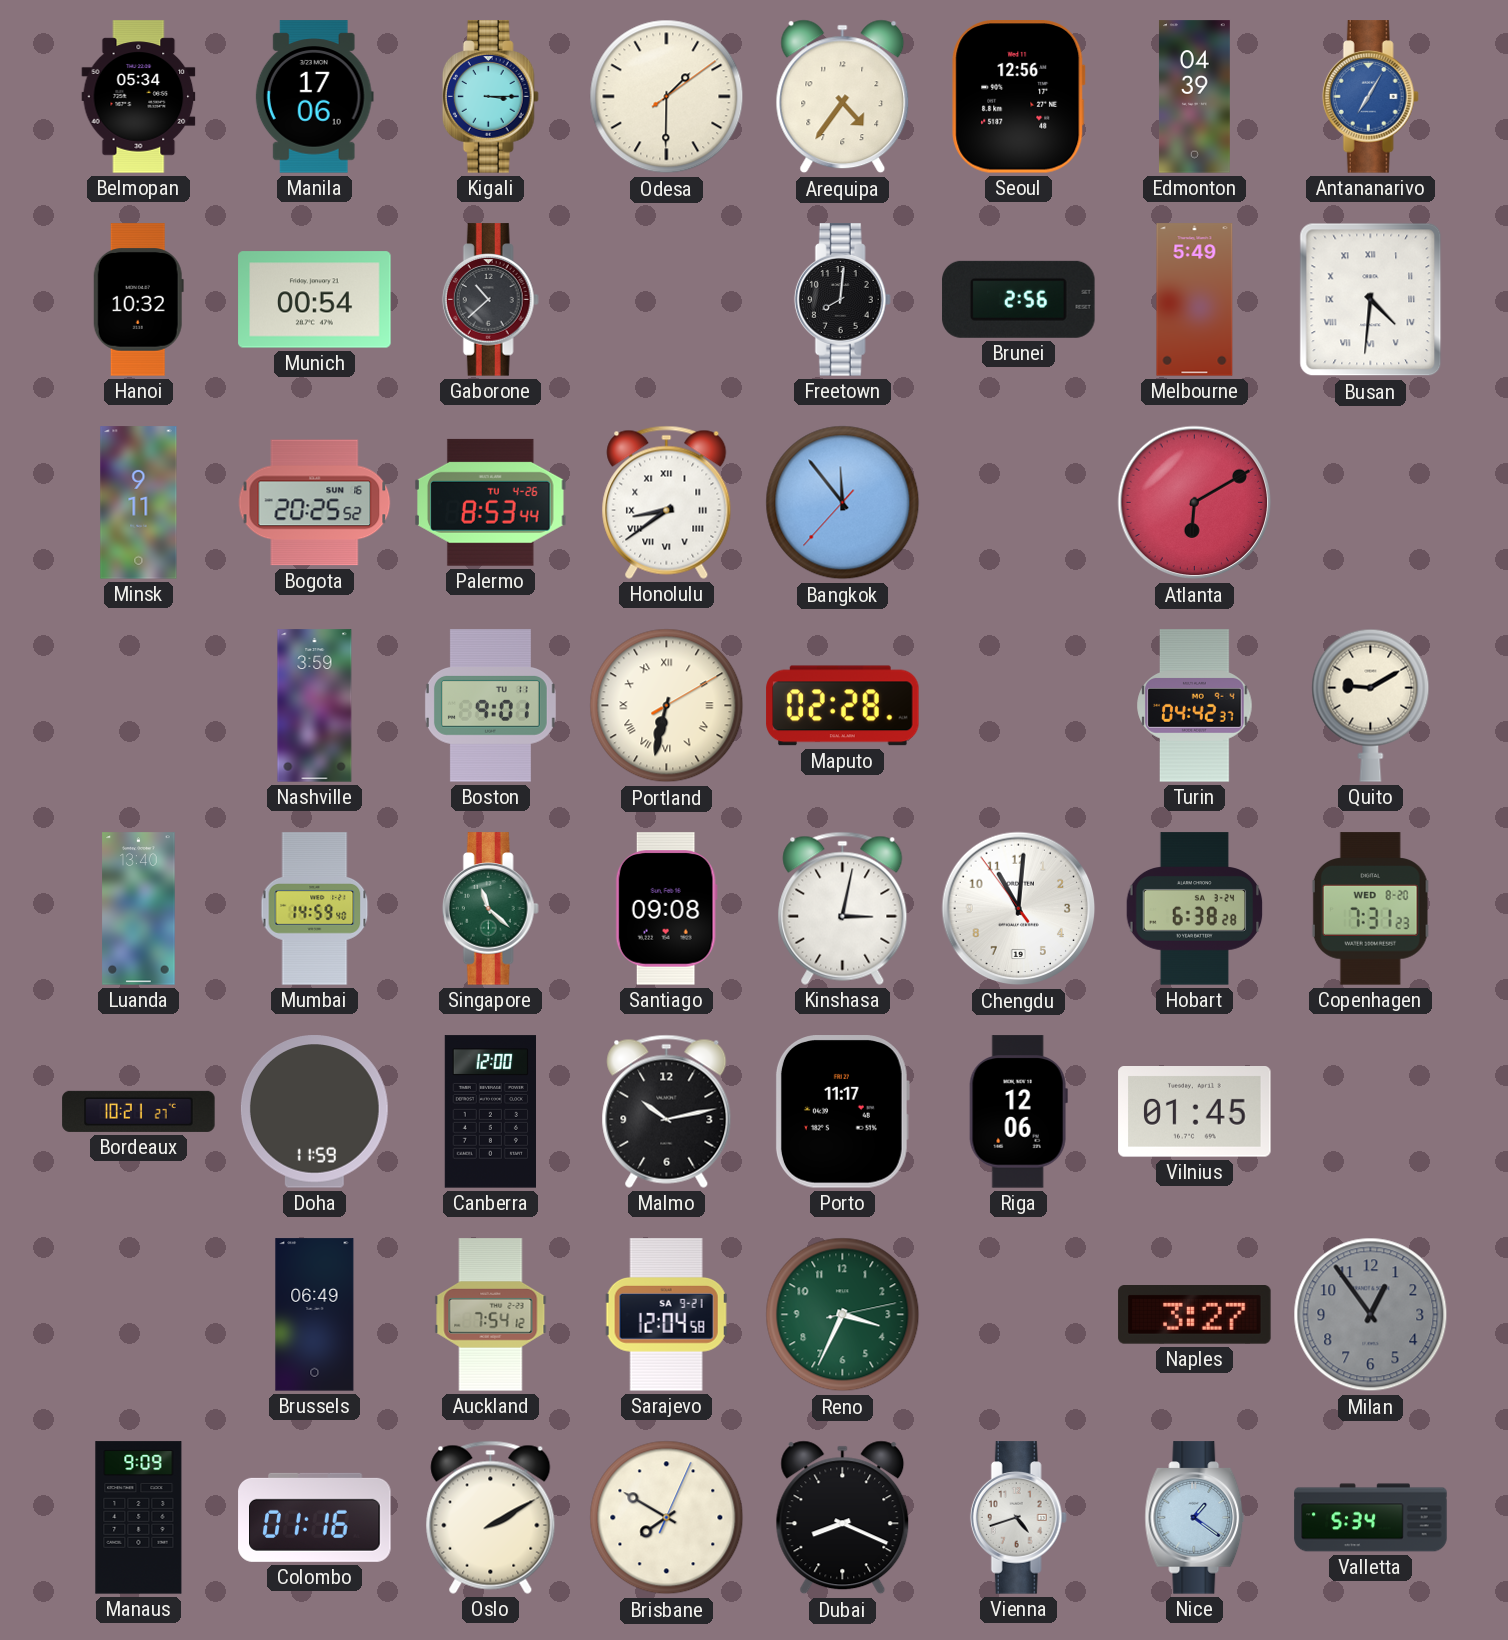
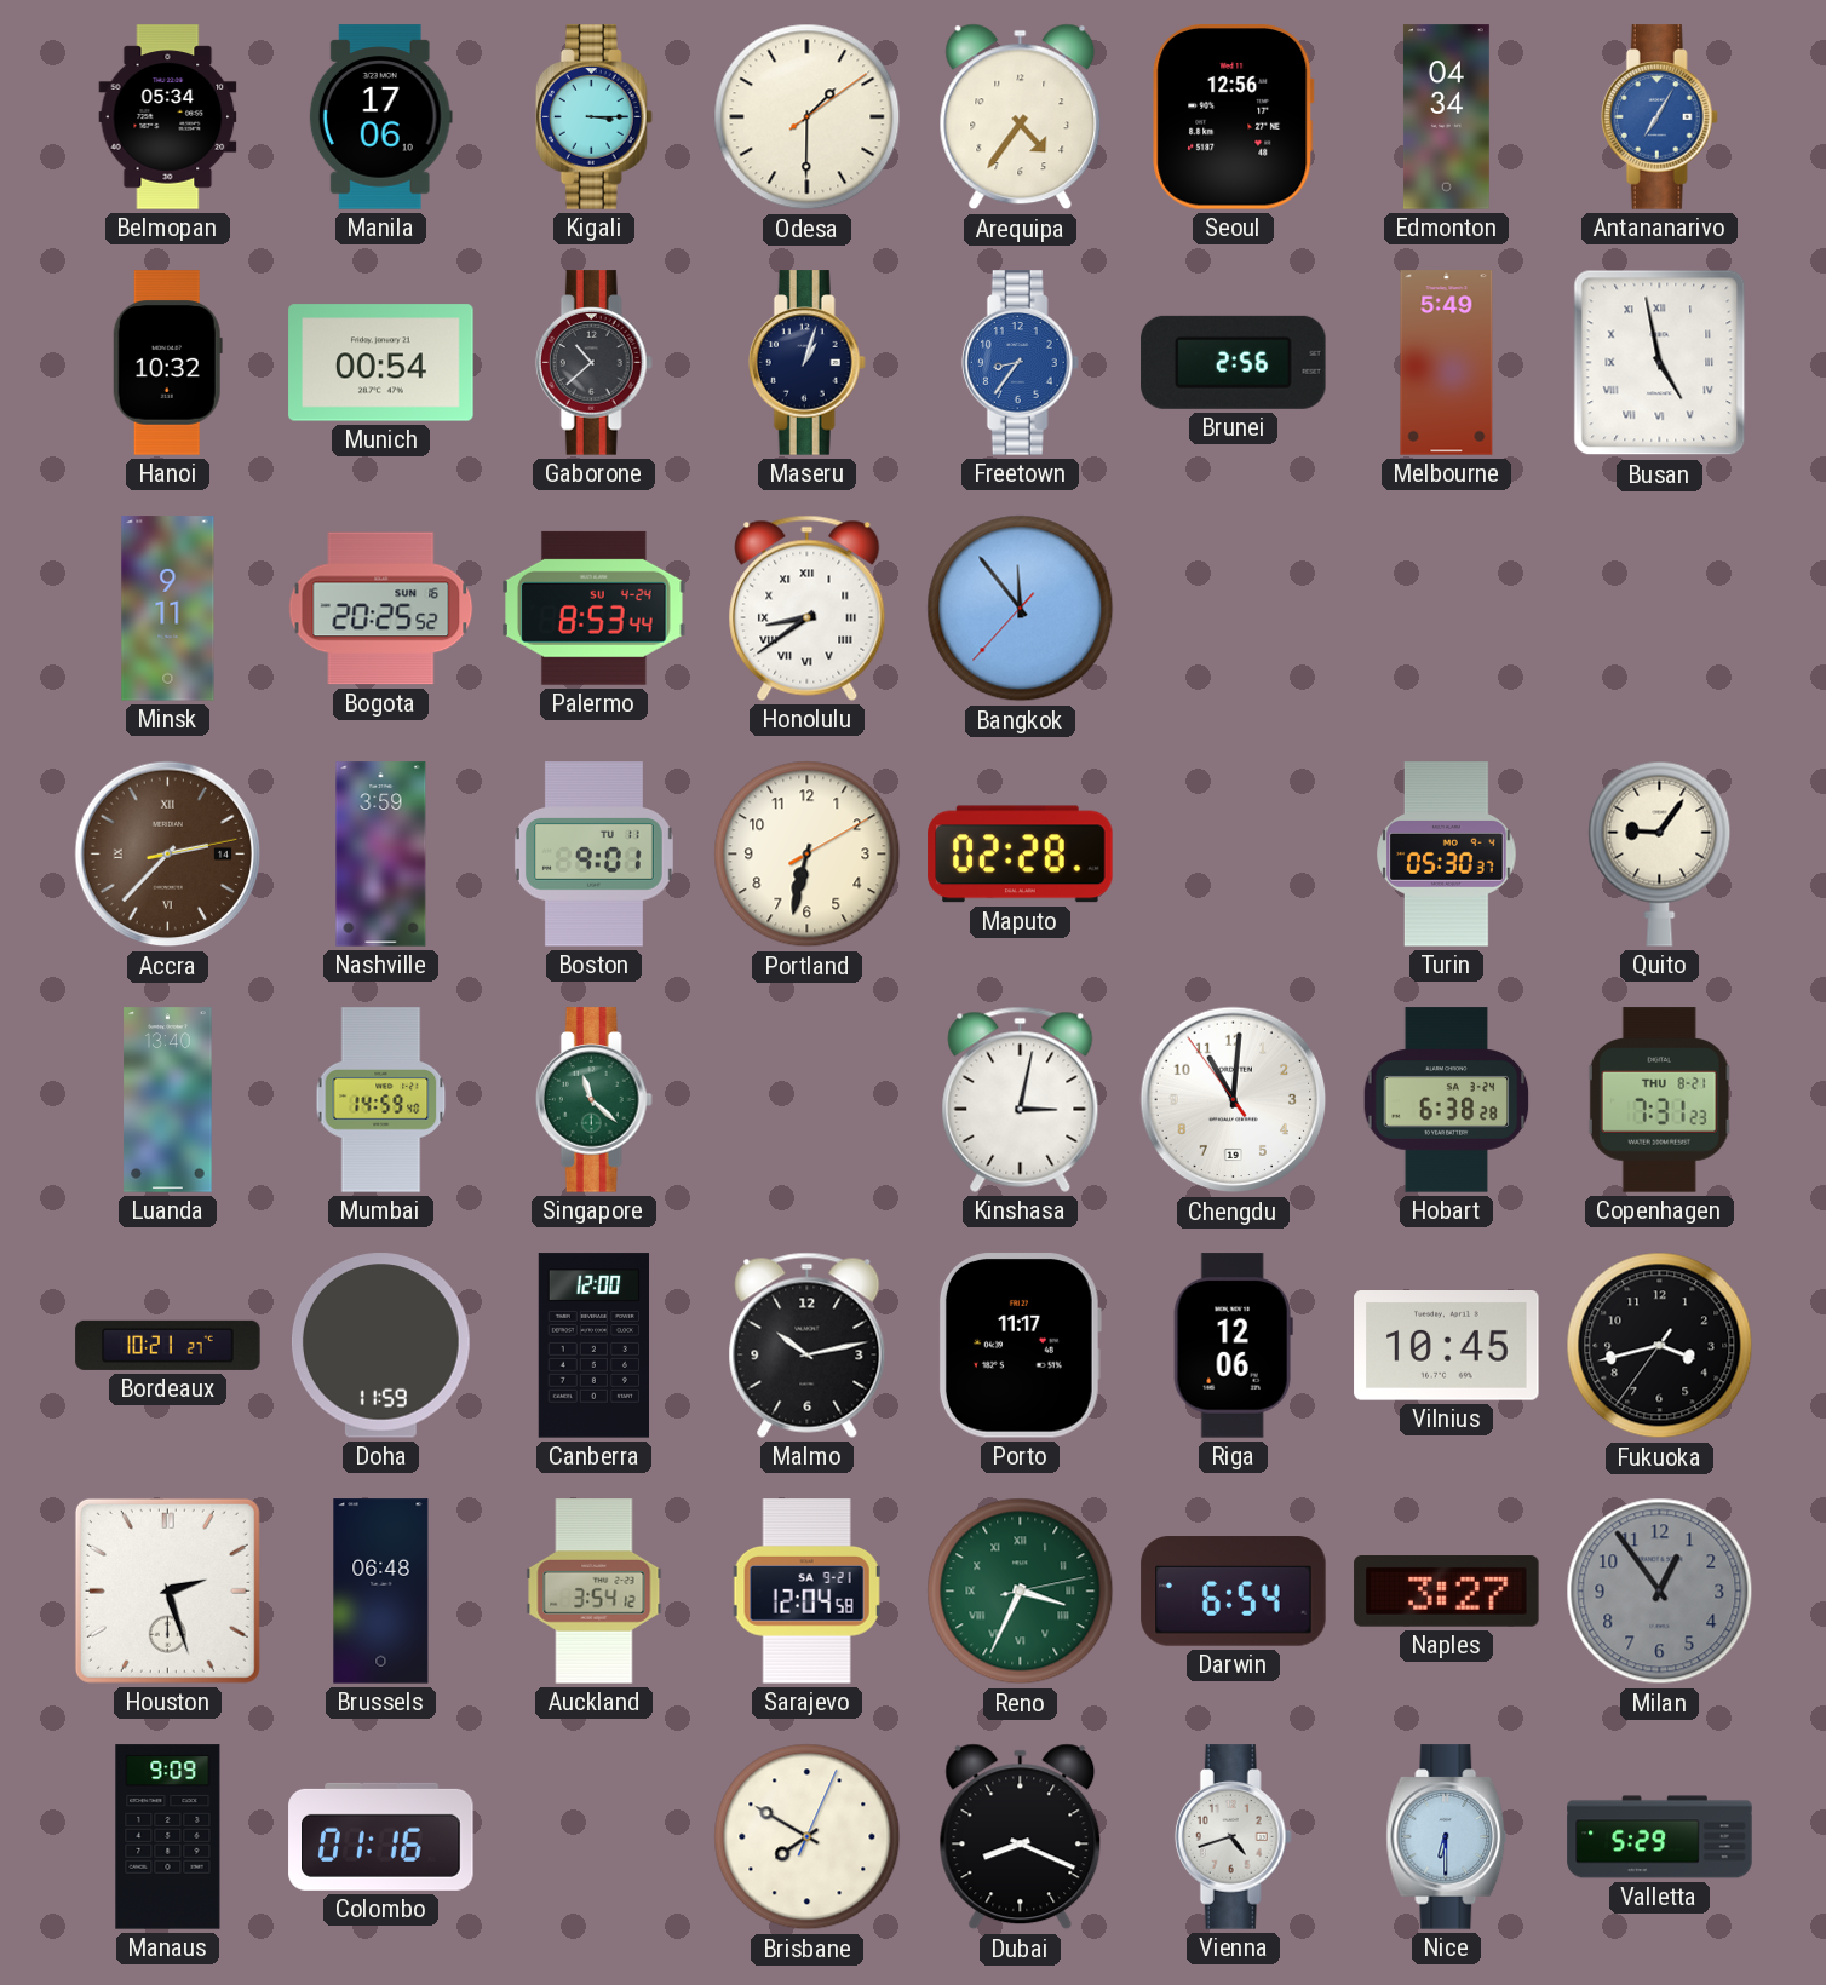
Edmonton: 04:39 -> 04:34
Maseru: none -> 1:03
Freetown: 8:01 -> 8:36
Freetown dial: black -> blue
Busan: 4:31 -> 4:58
Palermo date: TU 4-26 -> SU 4-24
Atlanta: 6:10 -> none
Accra: none -> 2:37
Portland numerals: Roman -> Arabic
Turin: 04:42 -> 05:30
Quito: 9:10 -> 9:06
Santiago: 09:08 -> none
Copenhagen date: WED 8-20 -> THU 8-21
Vilnius: 01:45 -> 10:45
Fukuoka: none -> 3:42
Houston: none -> 2:27
Brussels: 06:49 -> 06:48
Auckland: 7:54 -> 3:54
Reno numerals: Arabic -> Roman
Darwin: none -> 6:54
Oslo: 2:10 -> none
Nice: 1:21 -> 6:30
Valletta: 5:34 -> 5:29
